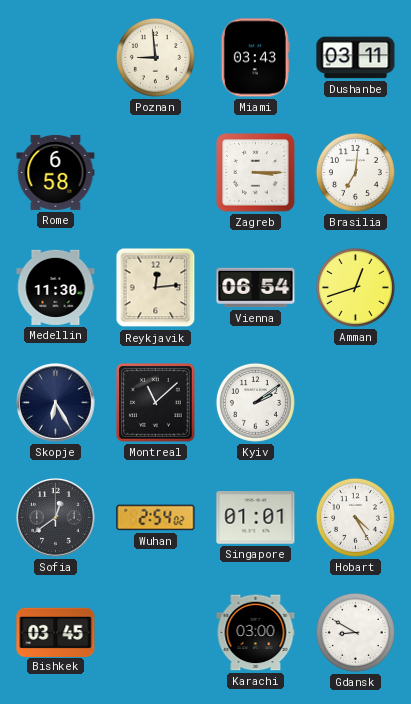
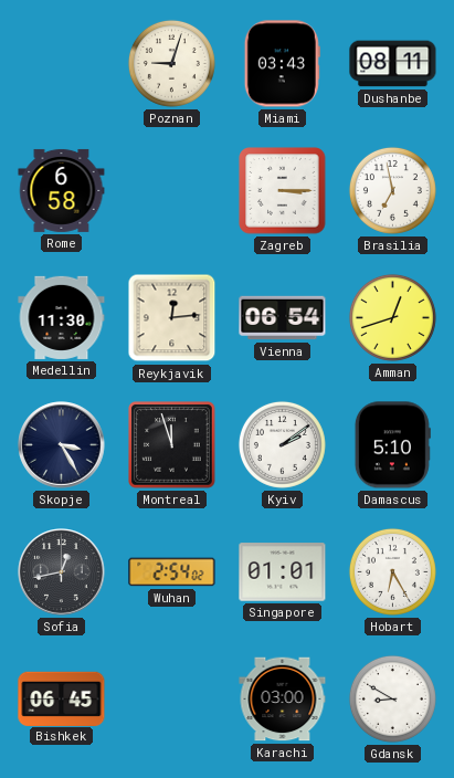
Poznan: 8:59 -> 9:03
Dushanbe: 03:11 -> 08:11
Brasilia: 7:01 -> 6:58
Skopje: 6:25 -> 3:25
Montreal: 11:08 -> 11:57
Damascus: none -> 5:10
Sofia: 12:39 -> 12:43
Hobart: 4:25 -> 6:25
Bishkek: 03:45 -> 06:45
